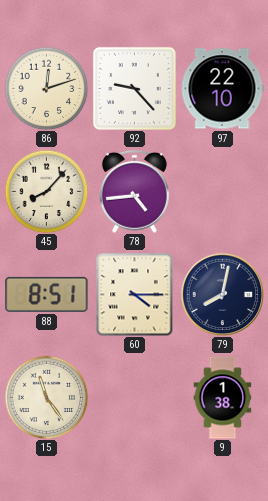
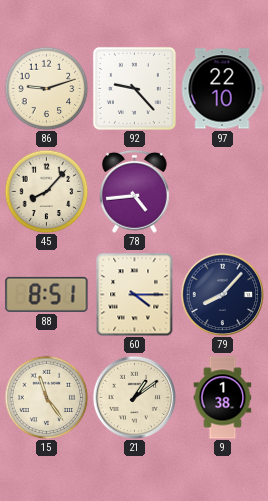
86: 12:12 -> 9:12
79: 8:02 -> 8:07
21: none -> 1:09
